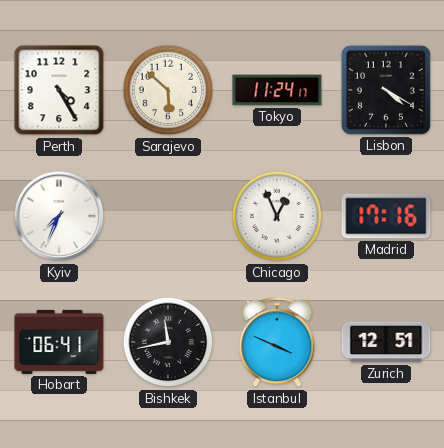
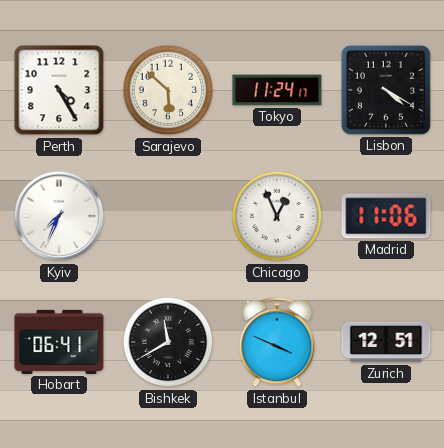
Madrid: 17:16 -> 11:06
Bishkek: 11:43 -> 11:40
